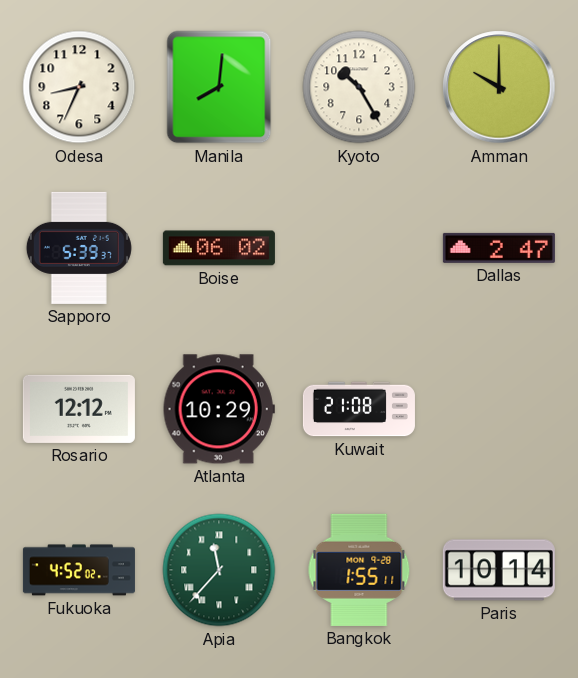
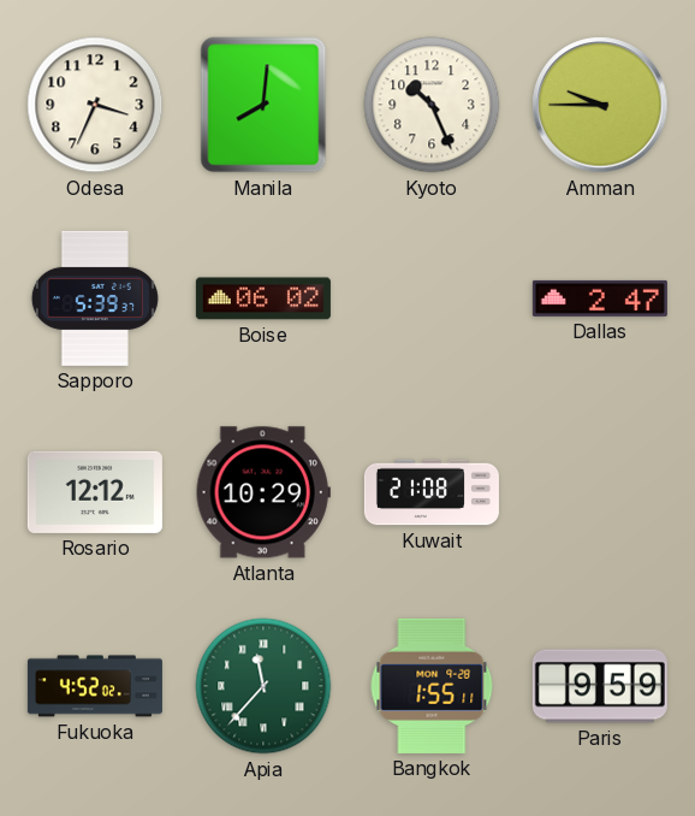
Odesa: 8:34 -> 3:34
Kyoto: 10:25 -> 10:26
Amman: 10:00 -> 9:45
Paris: 10:14 -> 9:59
